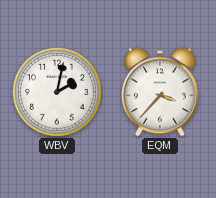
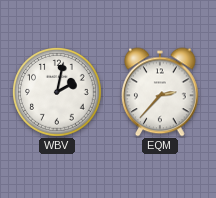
EQM: 3:37 -> 2:37
